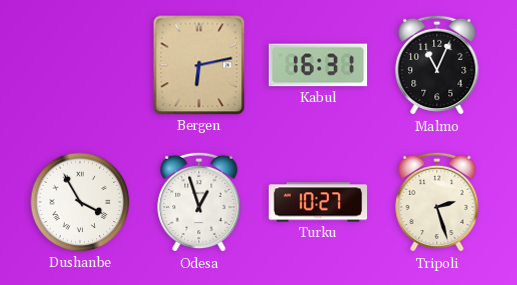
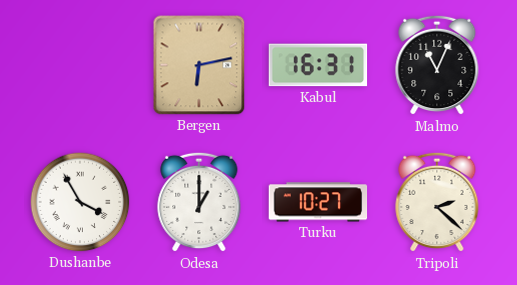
Odesa: 12:57 -> 1:00
Tripoli: 2:27 -> 2:22
